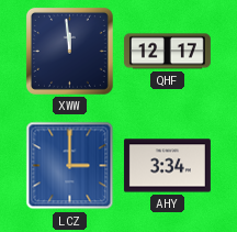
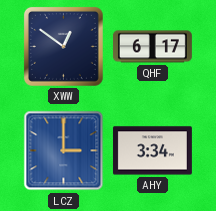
XWW: 11:59 -> 12:51
QHF: 12:17 -> 6:17
